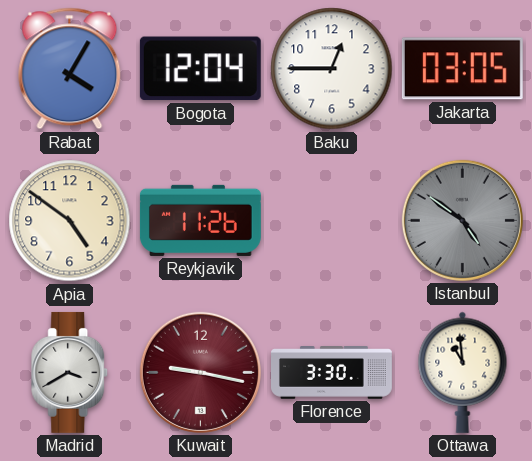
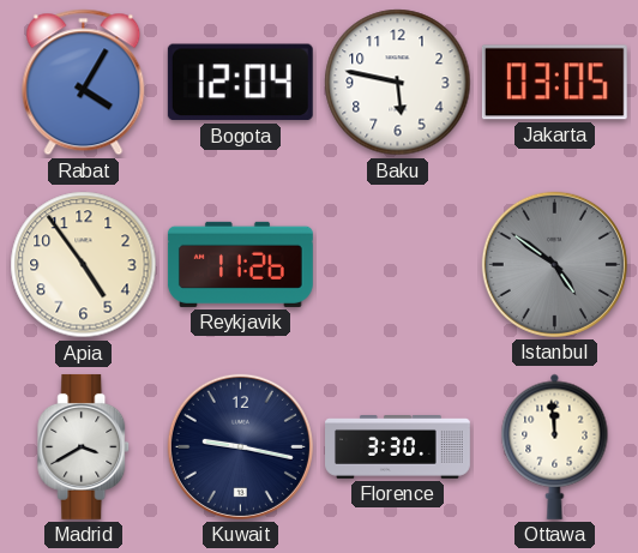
Baku: 12:45 -> 5:47
Apia: 4:51 -> 4:54
Kuwait dial: burgundy -> navy
Ottawa: 10:59 -> 11:59
